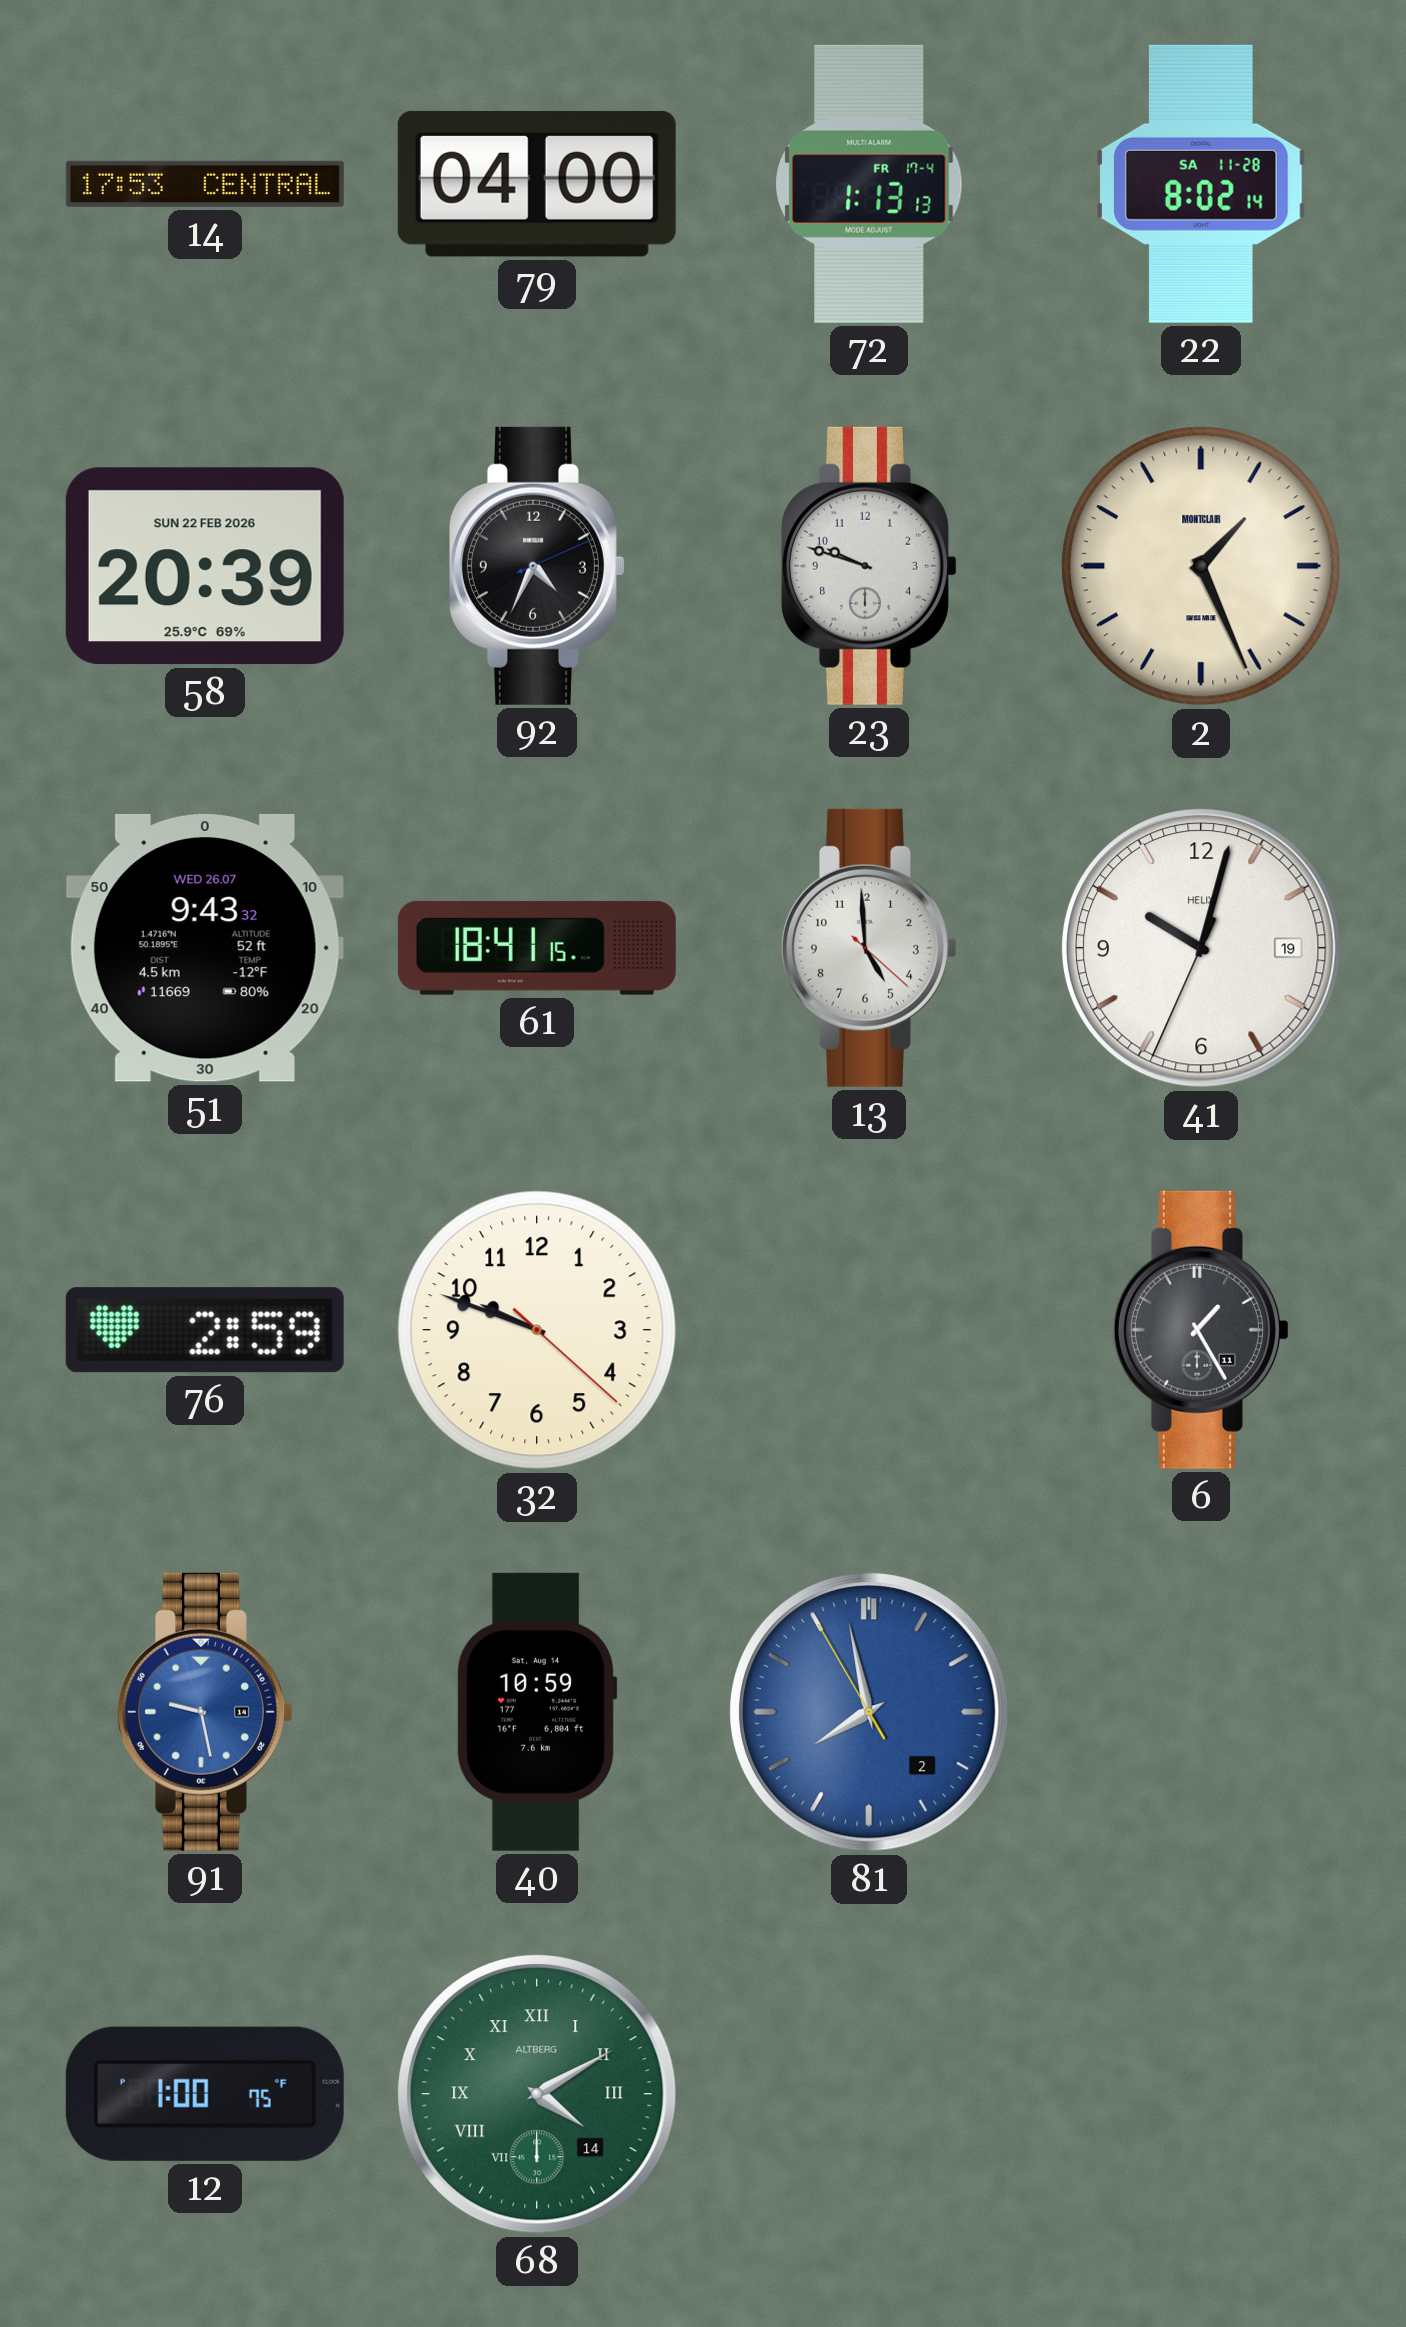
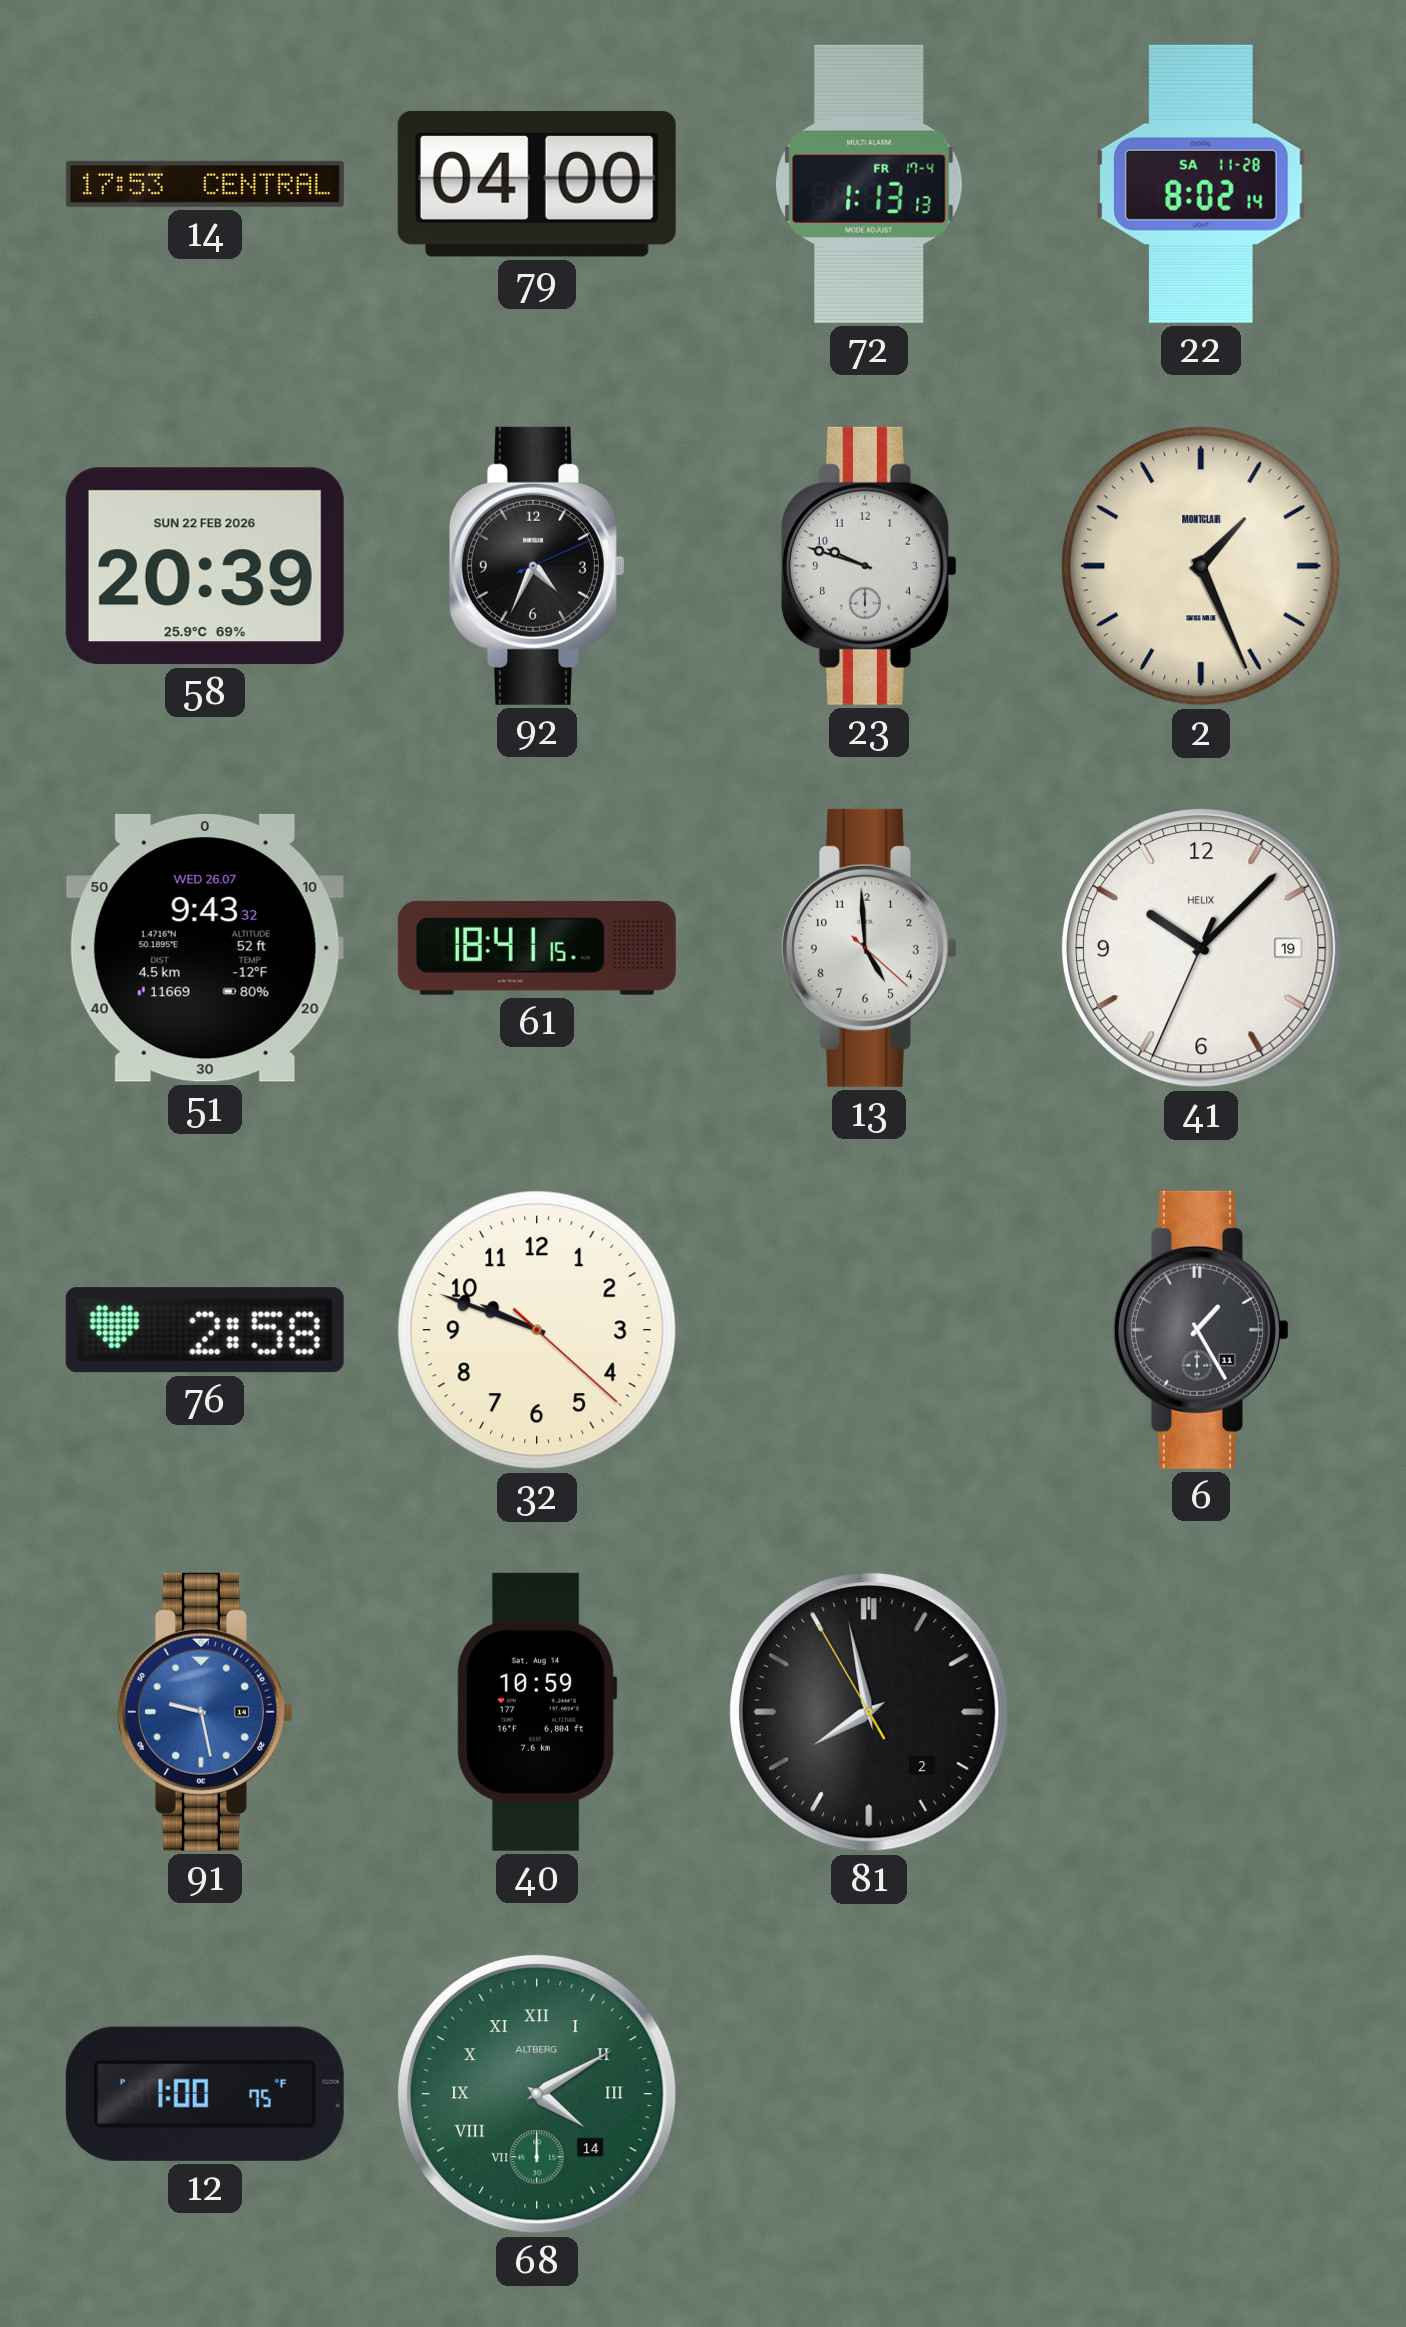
41: 10:02 -> 10:07
76: 2:59 -> 2:58
81 dial: blue -> black
